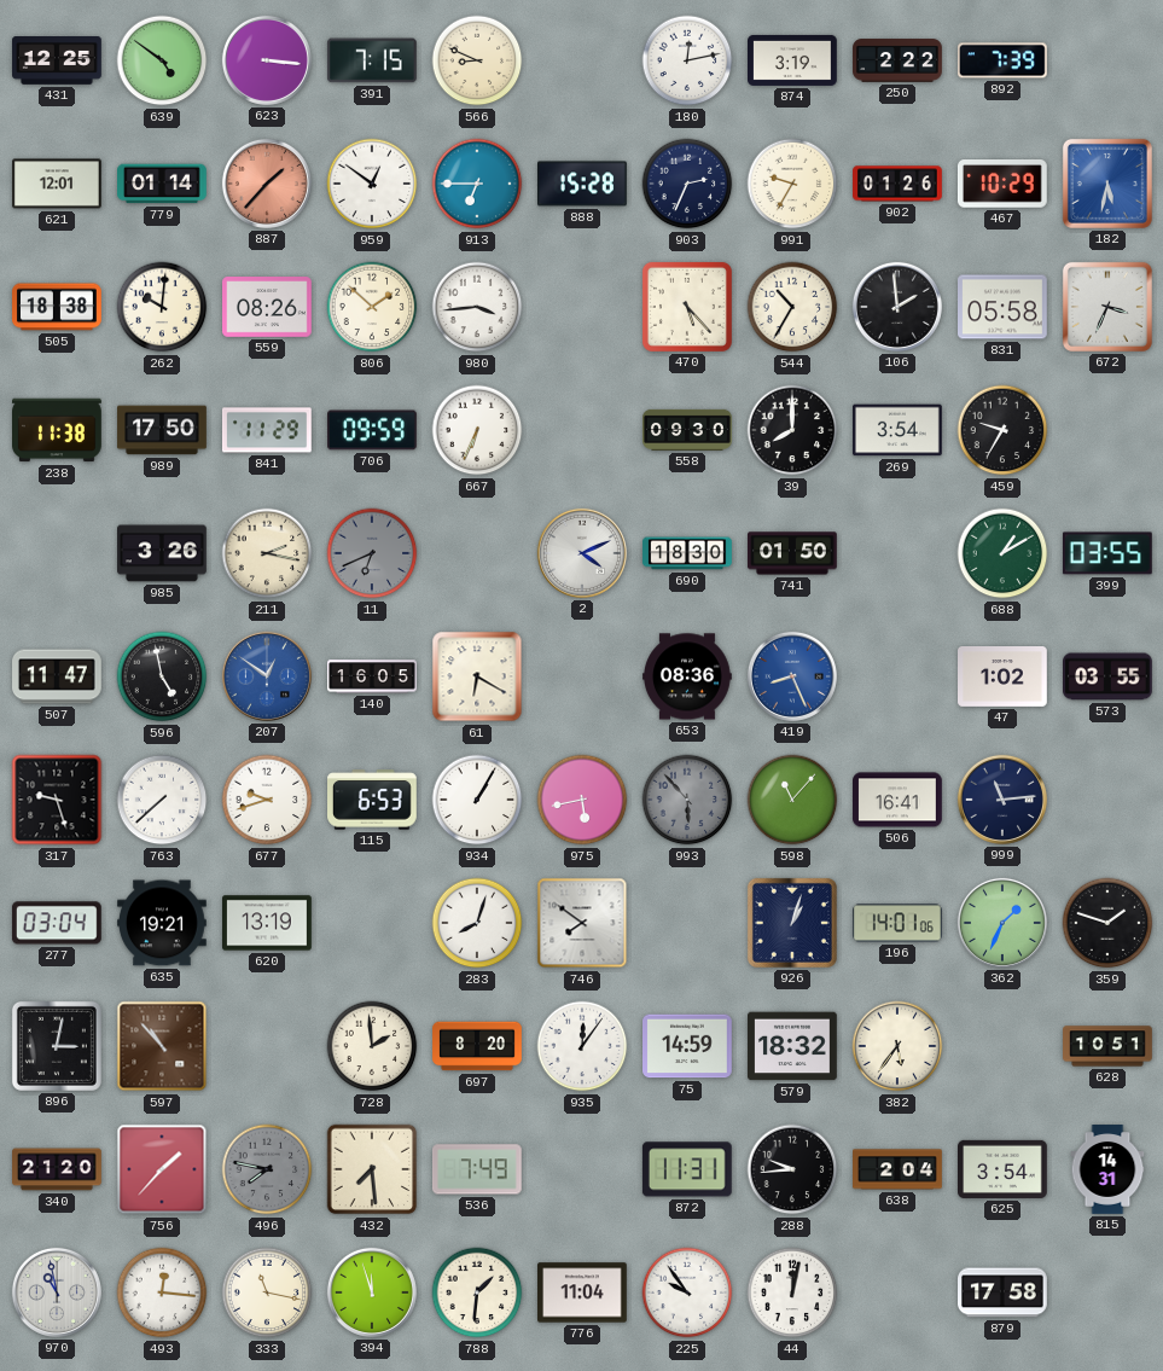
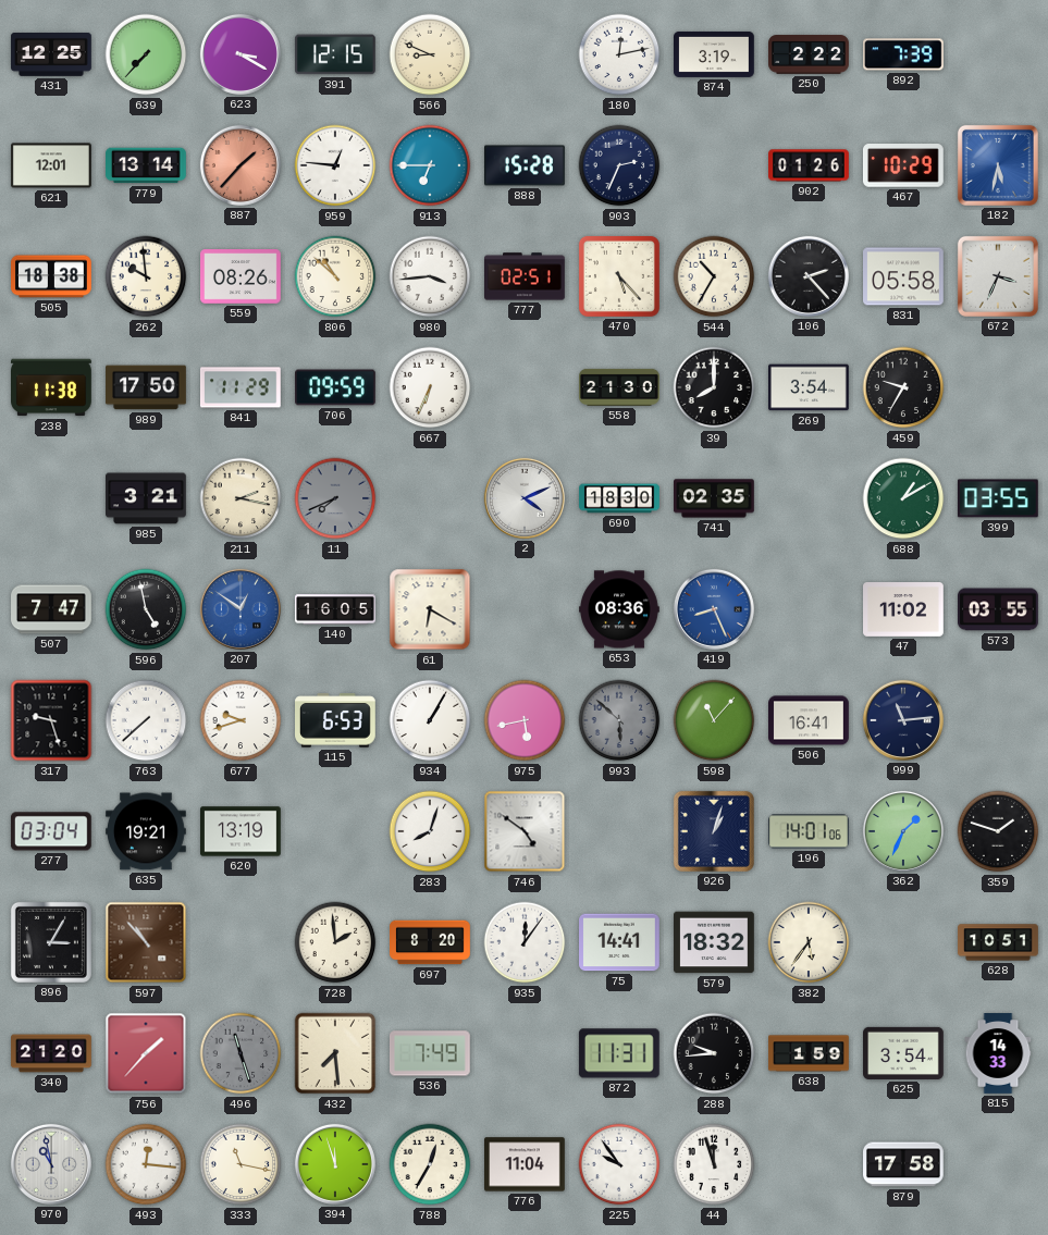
639: 4:51 -> 7:37
623: 3:16 -> 3:20
391: 7:15 -> 12:15
779: 01:14 -> 13:14
959: 12:51 -> 12:46
991: 9:35 -> none
262: 10:01 -> 9:59
806: 1:52 -> 10:52
777: none -> 02:51
106: 1:59 -> 2:23
558: 09:30 -> 21:30
985: 3:26 -> 3:21
11: 6:41 -> 7:41
741: 01:50 -> 02:35
507: 11:47 -> 7:47
47: 1:02 -> 11:02
993: 5:53 -> 5:52
746: 7:51 -> 4:51
896: 3:02 -> 3:05
75: 14:59 -> 14:41
496: 7:47 -> 11:27
638: 2:04 -> 1:59
815: 14:31 -> 14:33
788: 1:31 -> 12:35
44: 12:02 -> 11:57
